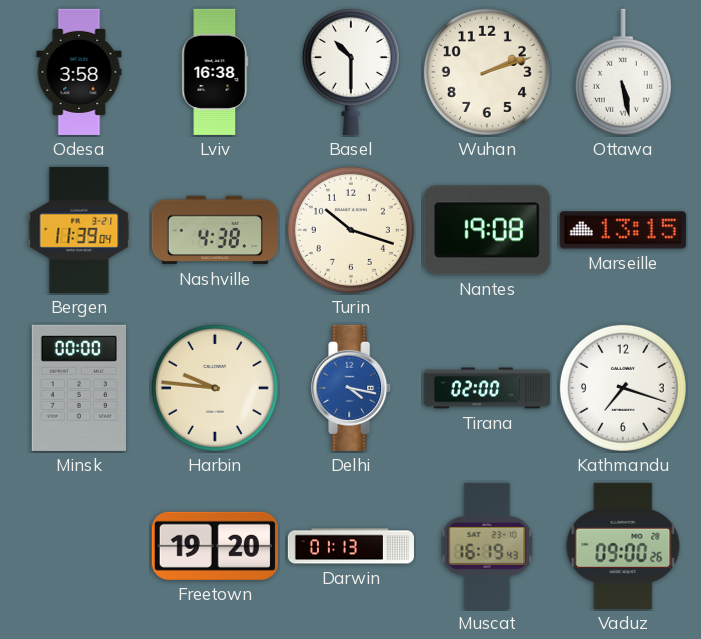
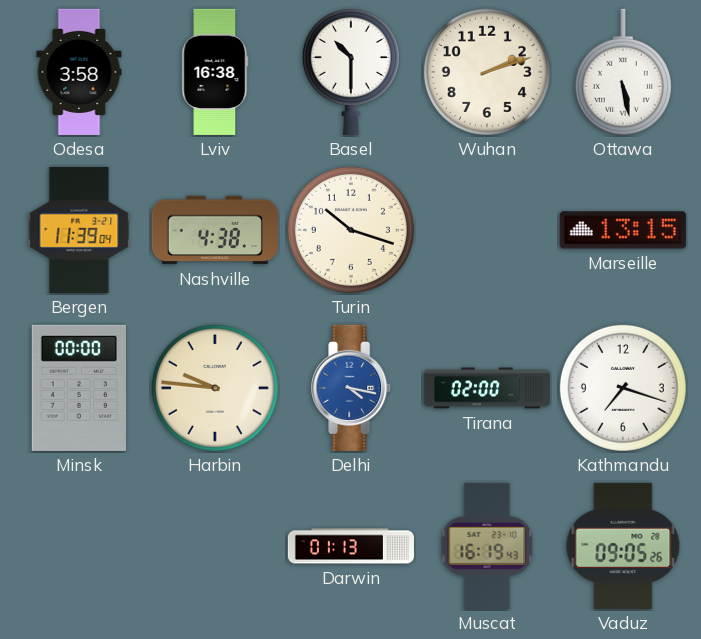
Nantes: 19:08 -> none
Freetown: 19:20 -> none
Vaduz: 09:00 -> 09:05
